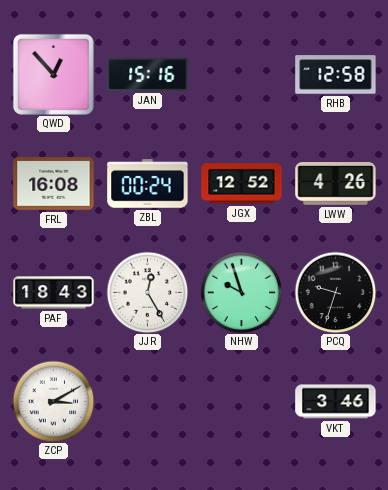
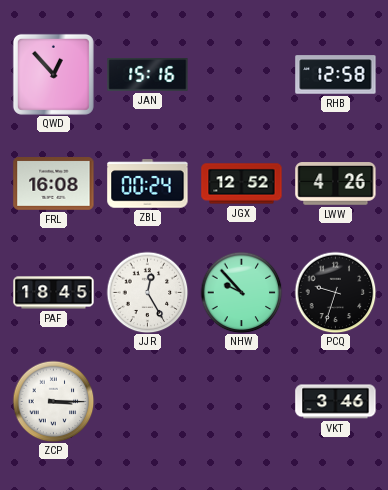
PAF: 18:43 -> 18:45
NHW: 9:57 -> 9:53
ZCP: 3:10 -> 3:15
